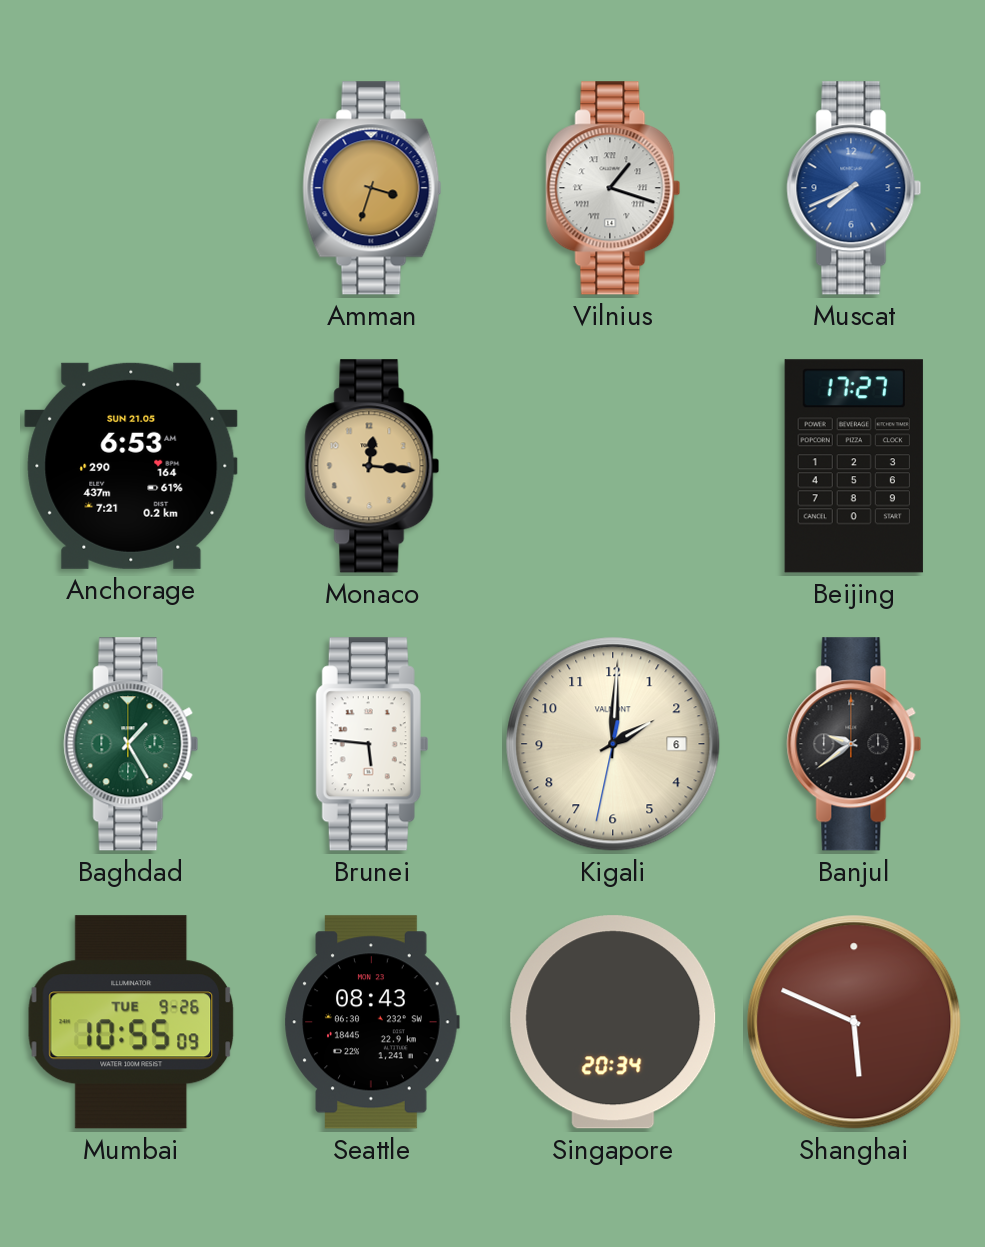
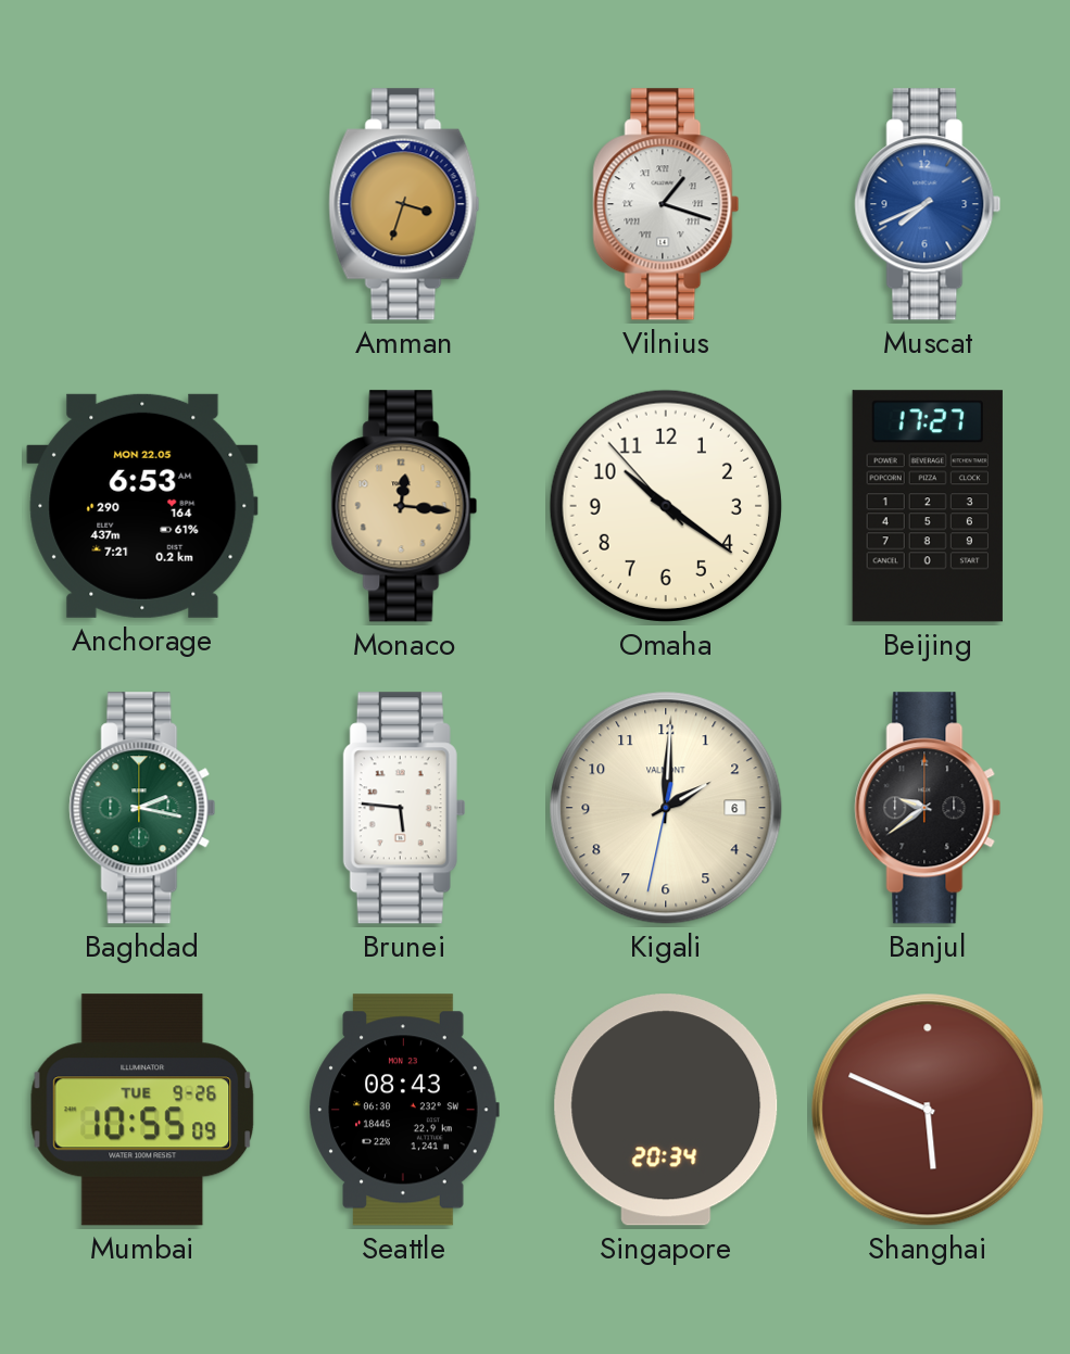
Anchorage date: SUN 21.05 -> MON 22.05
Omaha: none -> 10:20
Baghdad: 1:25 -> 2:17
